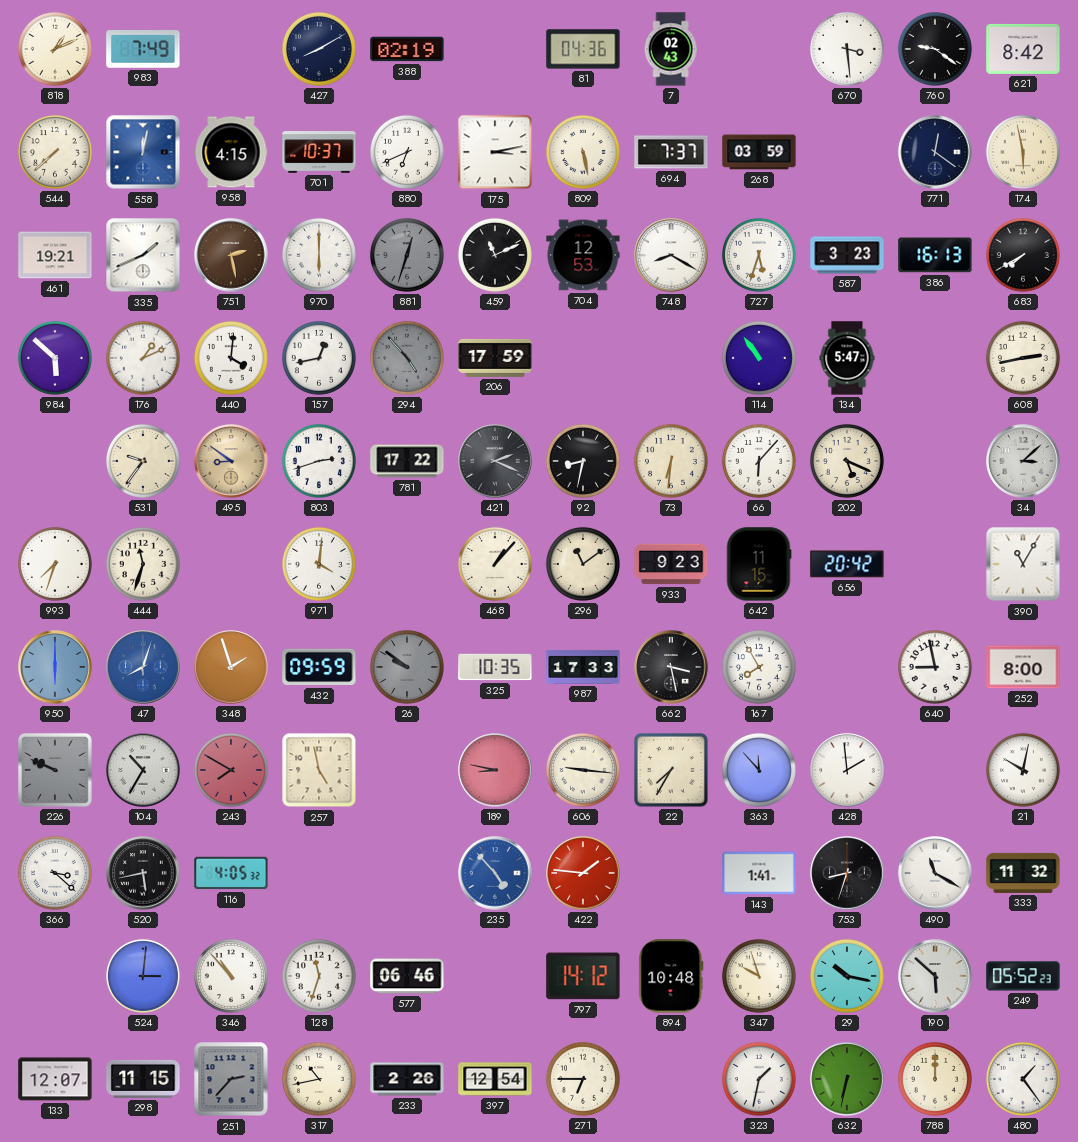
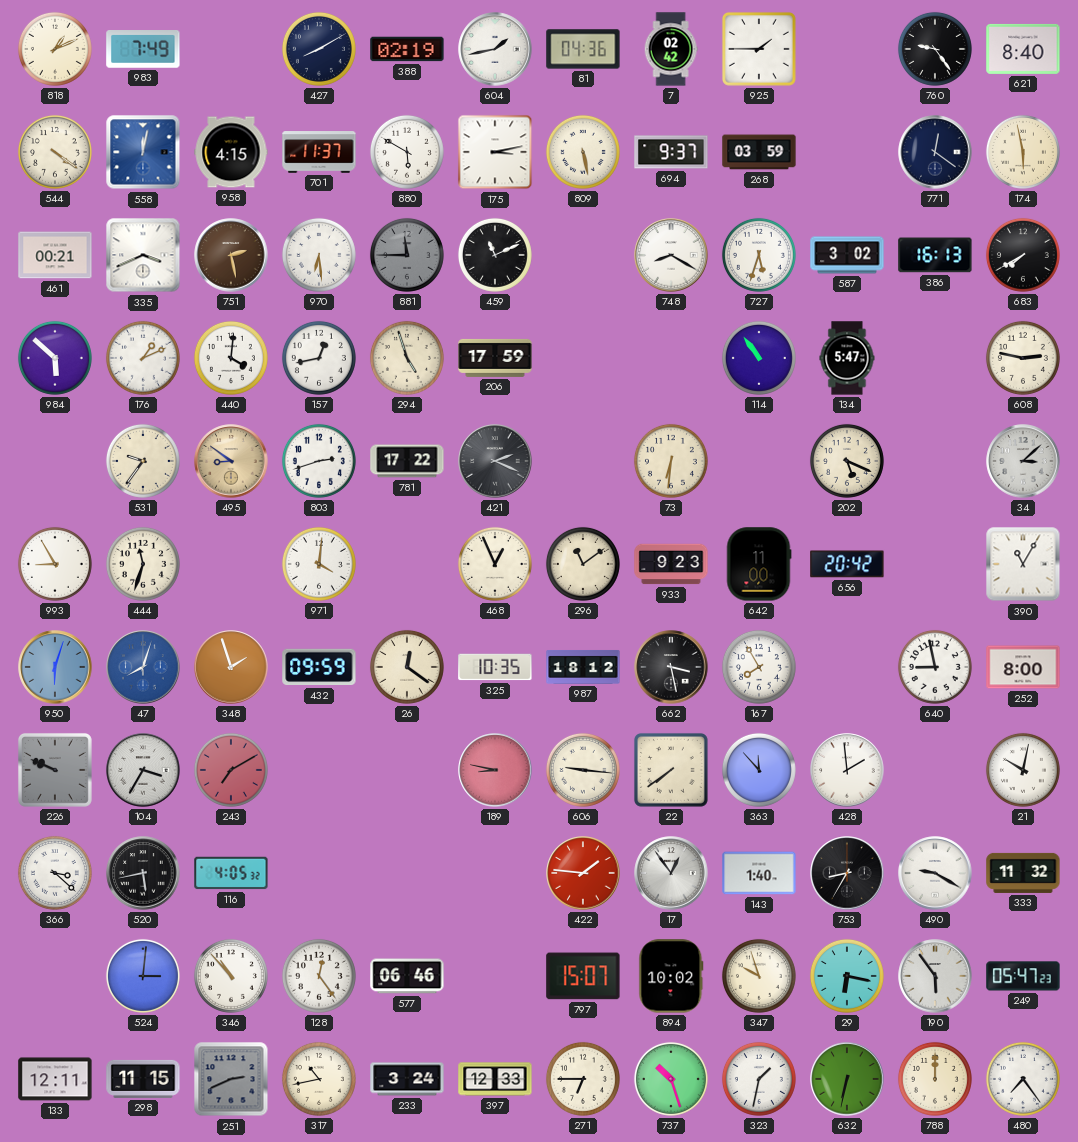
604: none -> 1:43
7: 02:43 -> 02:42
925: none -> 1:45
670: 3:29 -> none
760: 9:21 -> 9:24
621: 8:42 -> 8:40
544: 7:38 -> 4:21
701: 10:37 -> 11:37
880: 6:41 -> 5:50
694: 7:37 -> 9:37
461: 19:21 -> 00:21
335: 1:41 -> 3:41
970: 6:00 -> 6:29
881: 12:33 -> 11:45
704: 12:53 -> none
587: 3:23 -> 3:02
294: 4:53 -> 4:57
294 dial: grey -> cream
608: 2:43 -> 2:47
92: 8:32 -> none
66: 6:07 -> none
993: 7:33 -> 8:55
468: 1:07 -> 12:56
642: 11:15 -> 11:00
950: 6:00 -> 6:03
26: 9:51 -> 12:21
26 dial: grey -> cream
987: 17:33 -> 18:12
104: 10:35 -> 3:35
243: 7:50 -> 7:10
257: 4:58 -> none
22: 7:35 -> 7:39
235: 4:53 -> none
17: none -> 12:54
143: 1:41 -> 1:40
753: 8:33 -> 8:35
490: 11:20 -> 9:20
128: 11:33 -> 12:24
797: 14:12 -> 15:07
894: 10:48 -> 10:02
29: 10:17 -> 6:17
190: 5:52 -> 5:54
249: 05:52 -> 05:47
133: 12:07 -> 12:11
251: 2:37 -> 2:41
233: 2:26 -> 3:24
397: 12:54 -> 12:33
737: none -> 10:27
480: 1:24 -> 7:24
